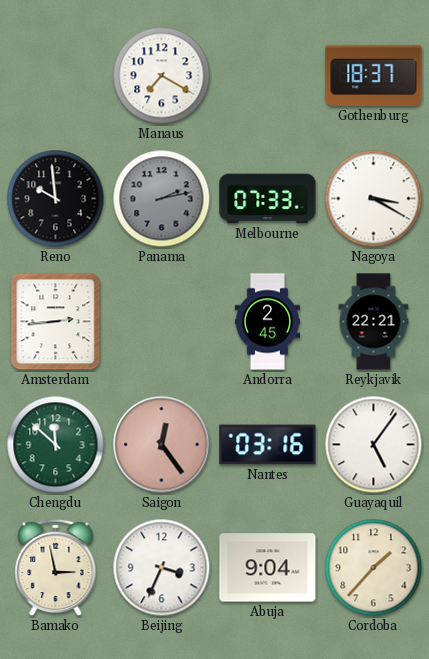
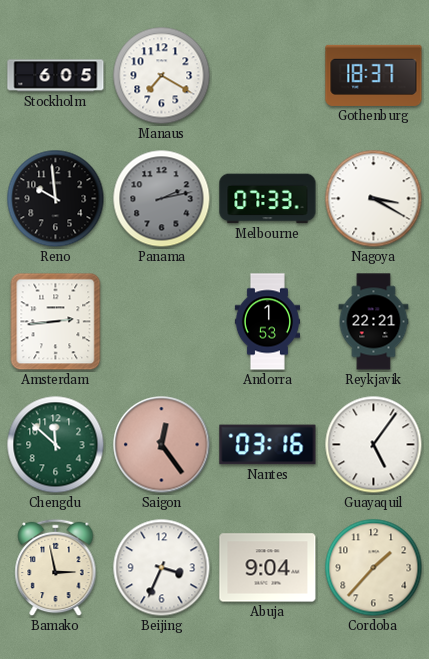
Stockholm: none -> 6:05
Andorra: 2:45 -> 1:53
